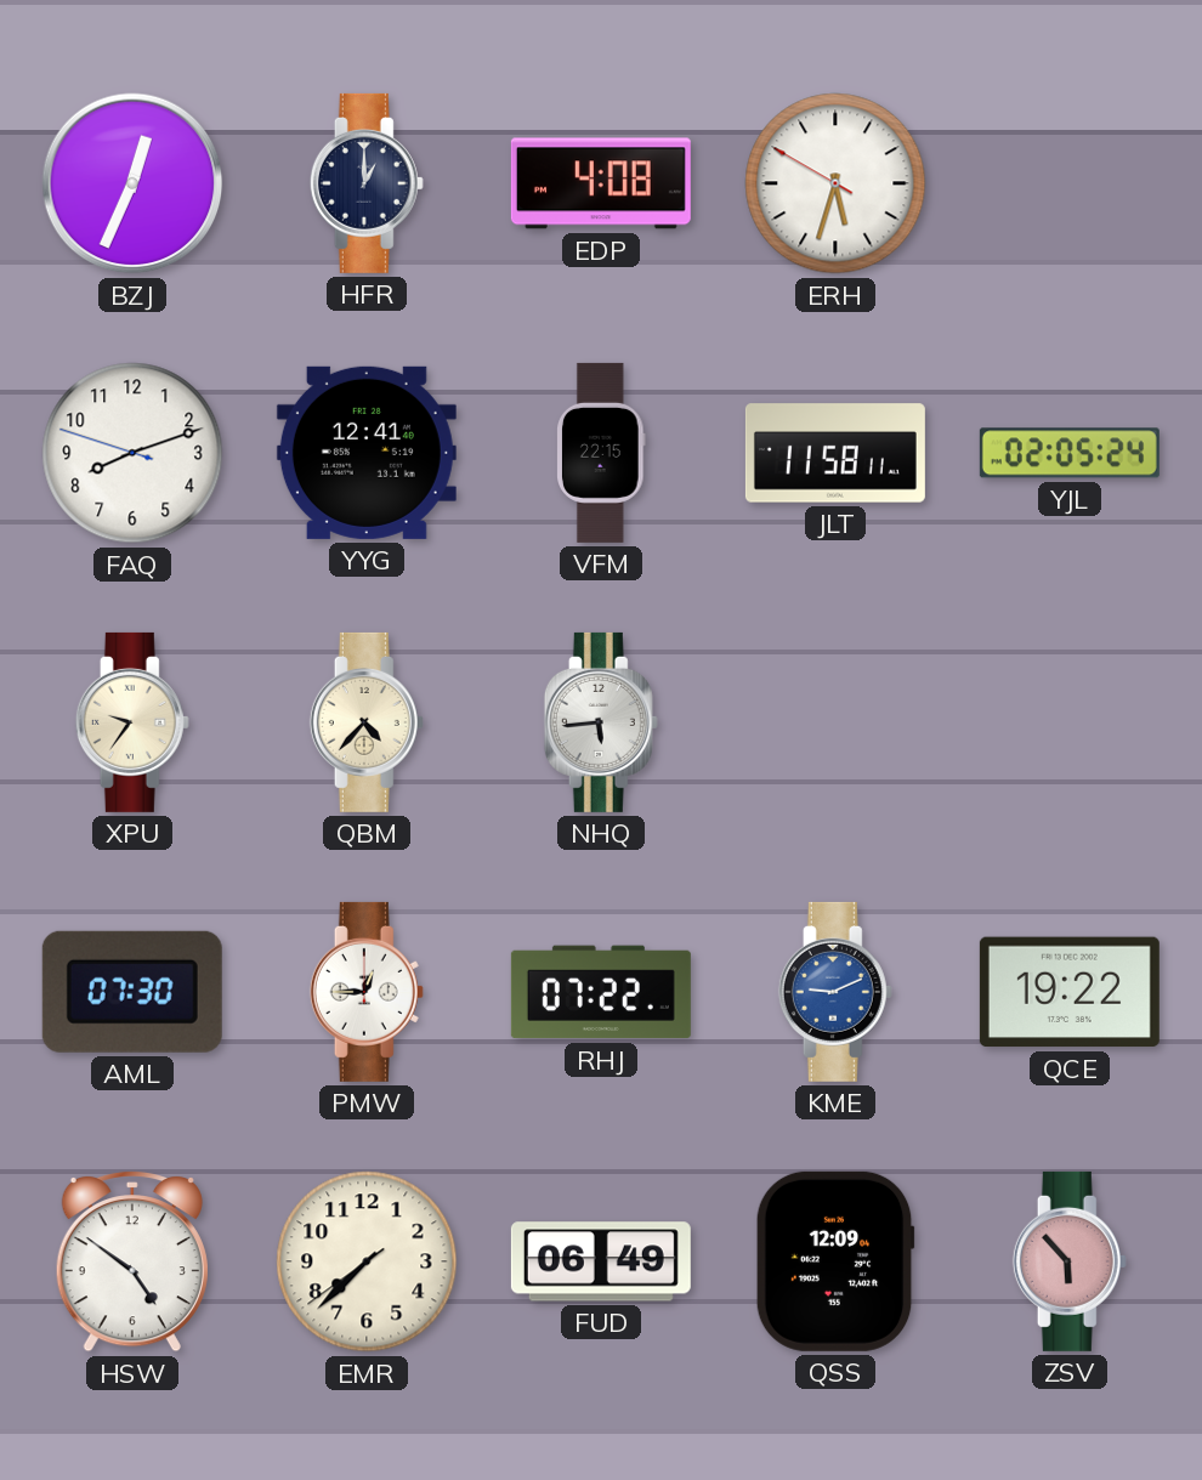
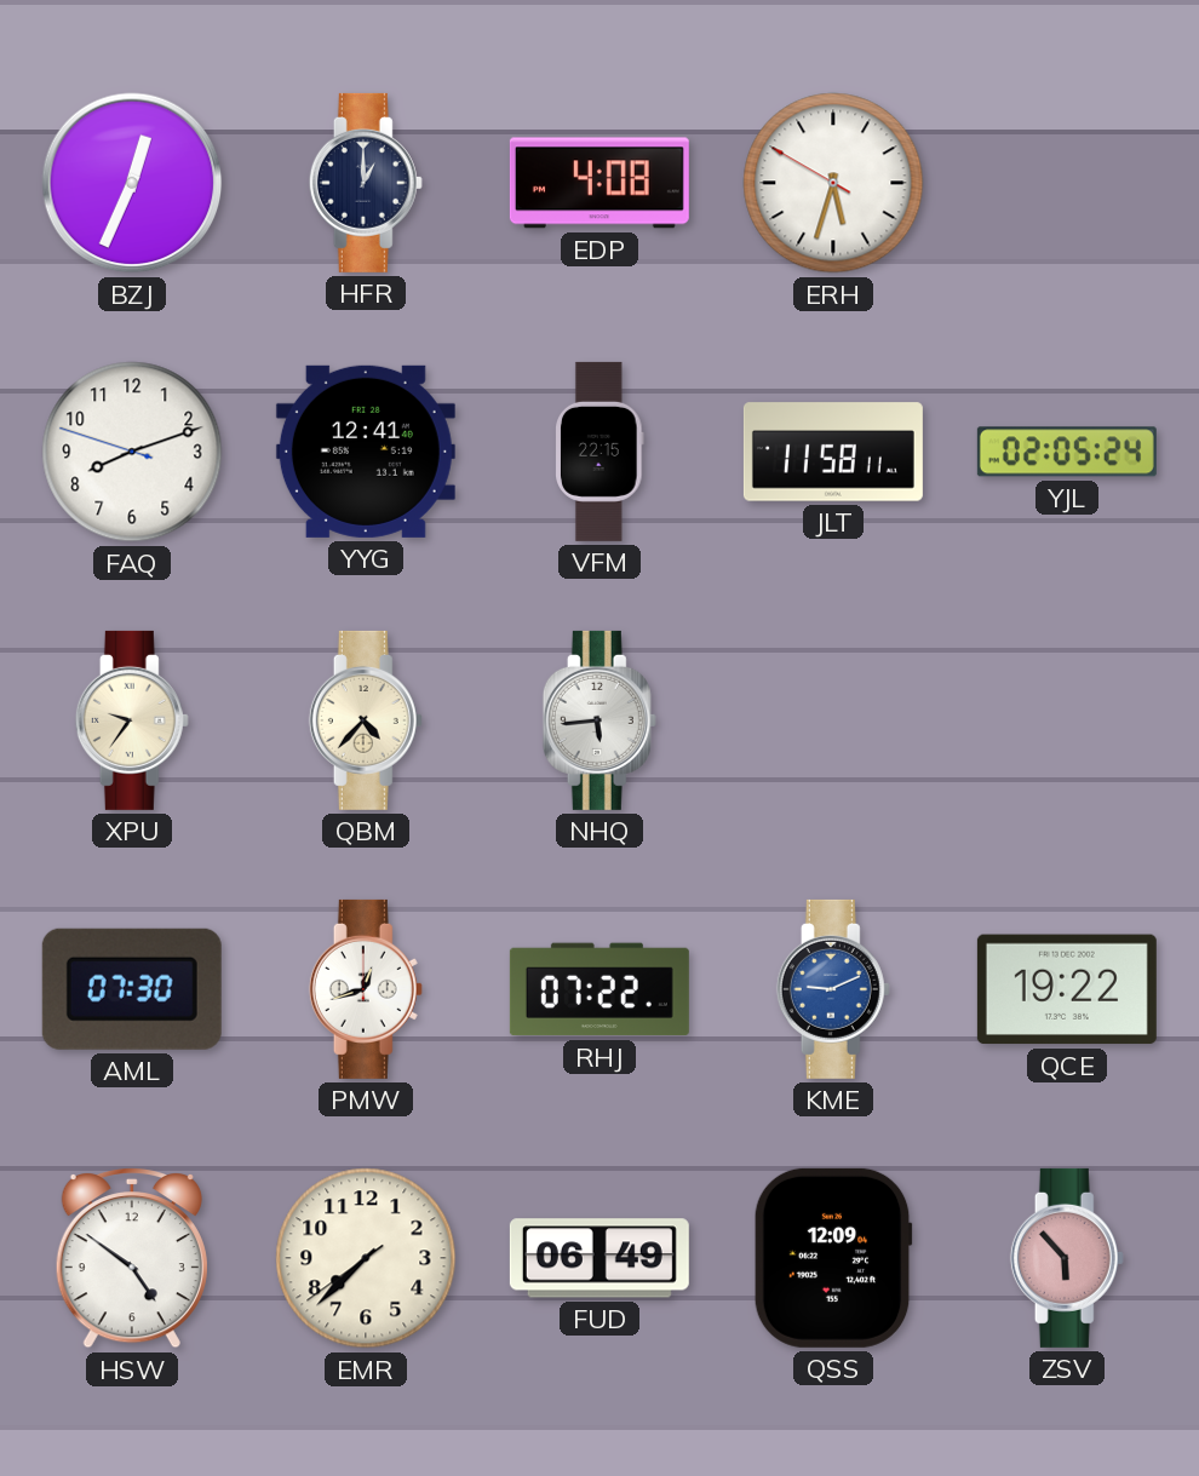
PMW: 12:45 -> 12:42
